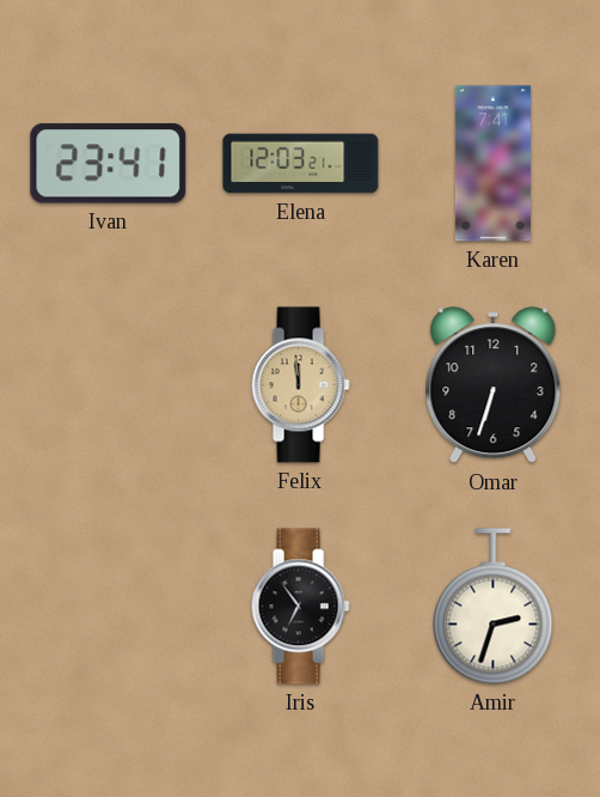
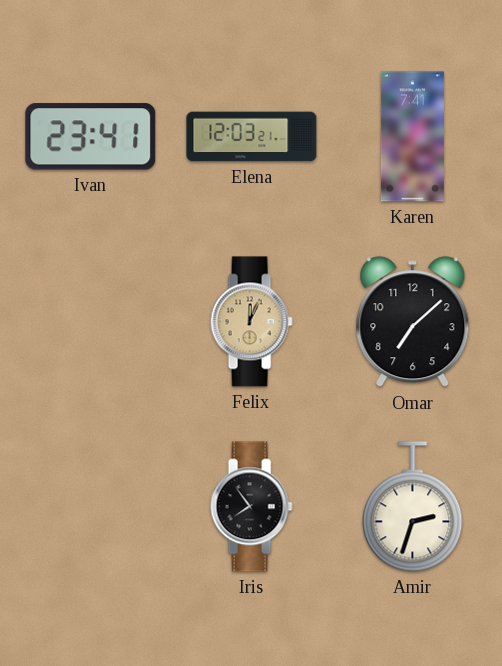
Felix: 11:59 -> 12:04
Omar: 6:33 -> 7:08
Iris: 6:54 -> 7:54
